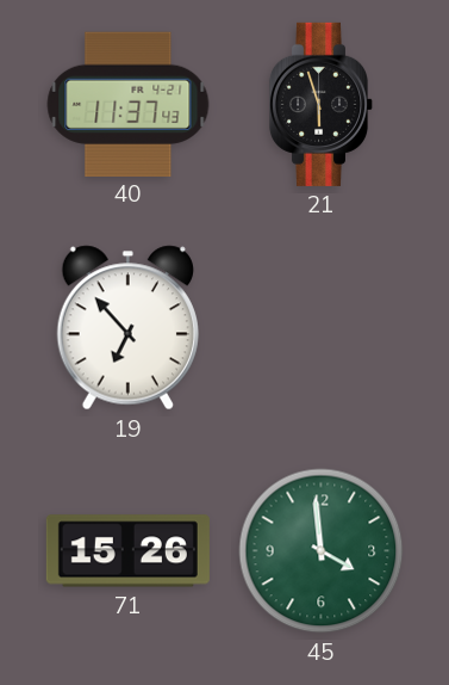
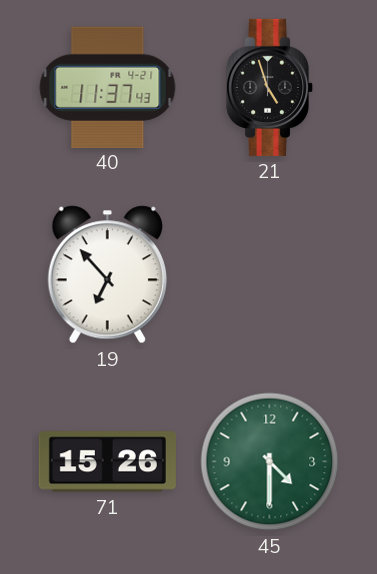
21: 5:57 -> 4:57
45: 3:59 -> 4:30
